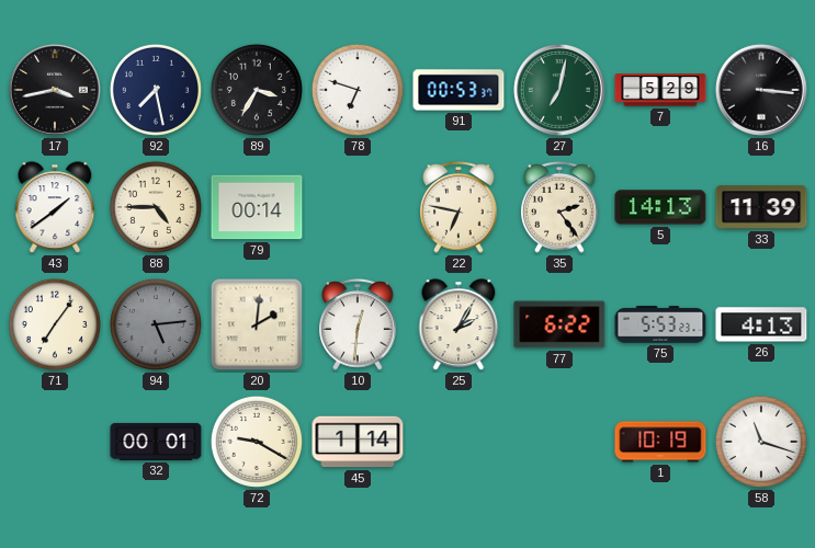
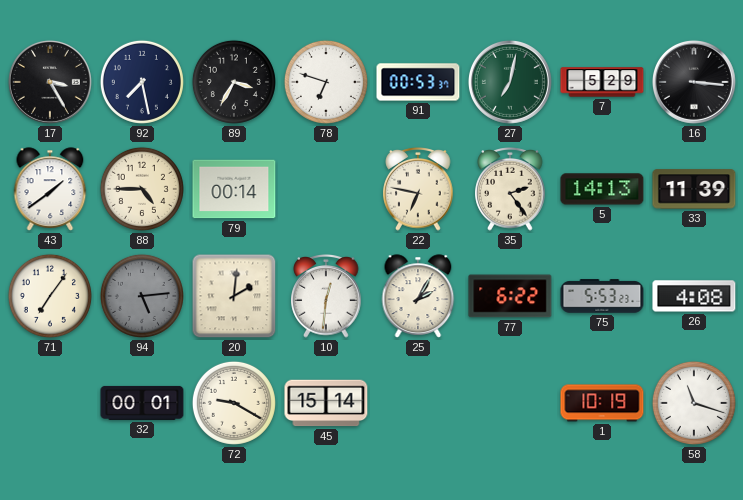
17: 3:43 -> 3:25
26: 4:13 -> 4:08
45: 1:14 -> 15:14
